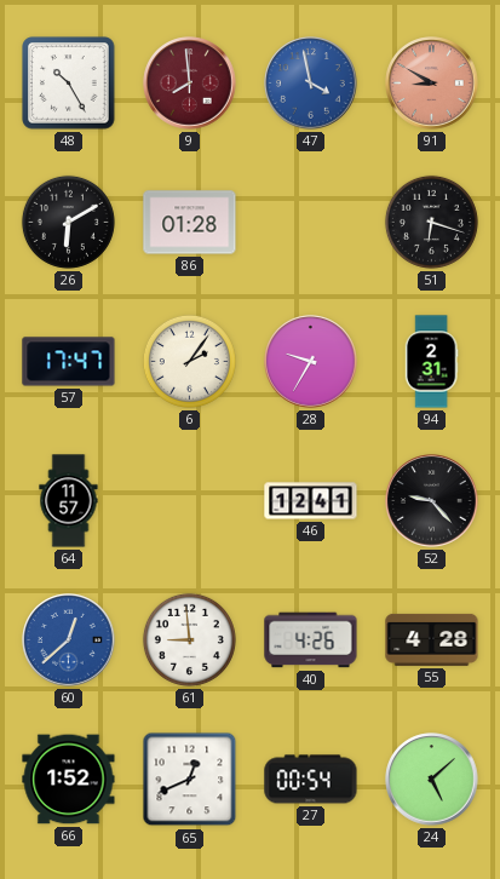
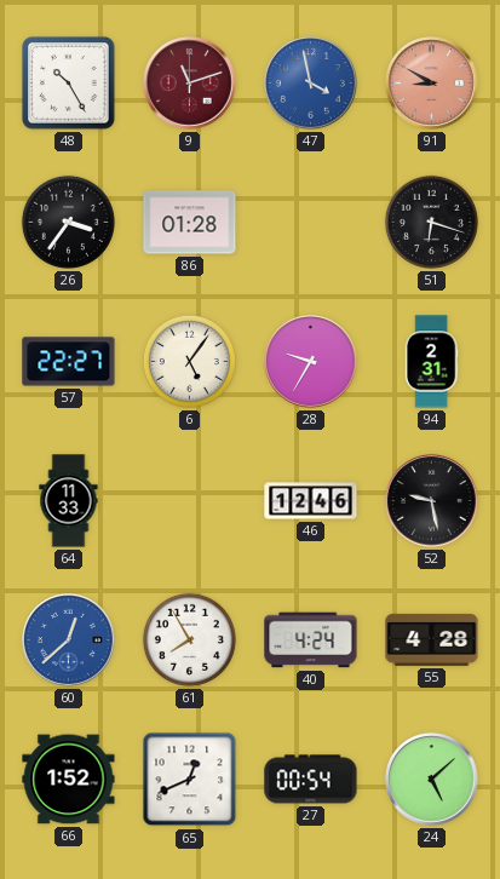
9: 7:59 -> 11:12
26: 6:10 -> 3:36
57: 17:47 -> 22:27
6: 2:06 -> 5:06
64: 11:57 -> 11:33
46: 12:41 -> 12:46
52: 9:23 -> 9:28
61: 8:59 -> 7:55
40: 4:26 -> 4:24
